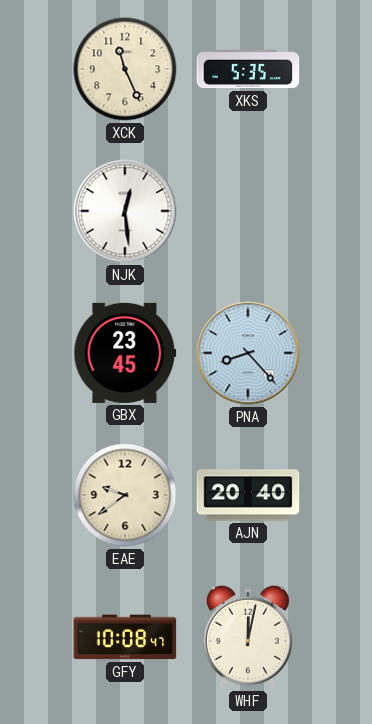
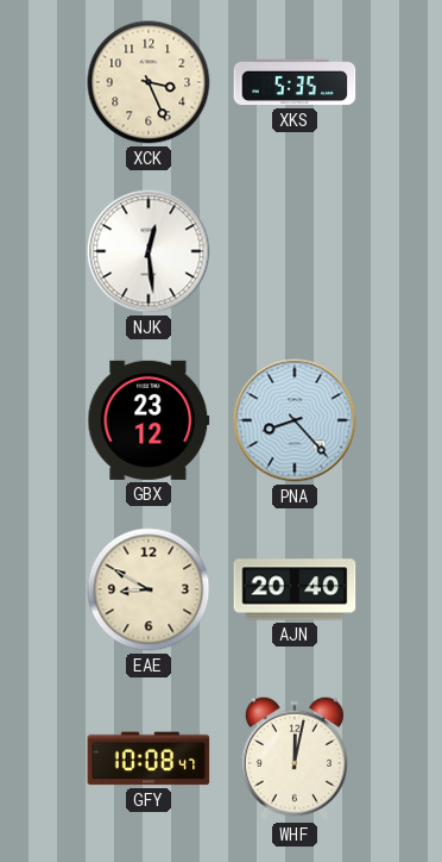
XCK: 11:26 -> 3:26
GBX: 23:45 -> 23:12
EAE: 9:39 -> 8:50
